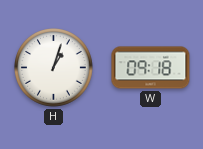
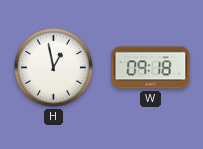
H: 1:03 -> 12:58
